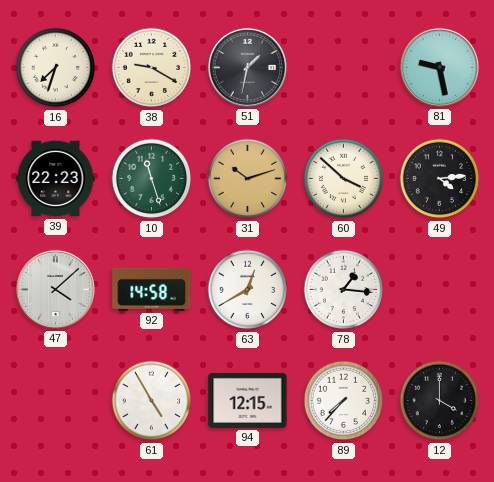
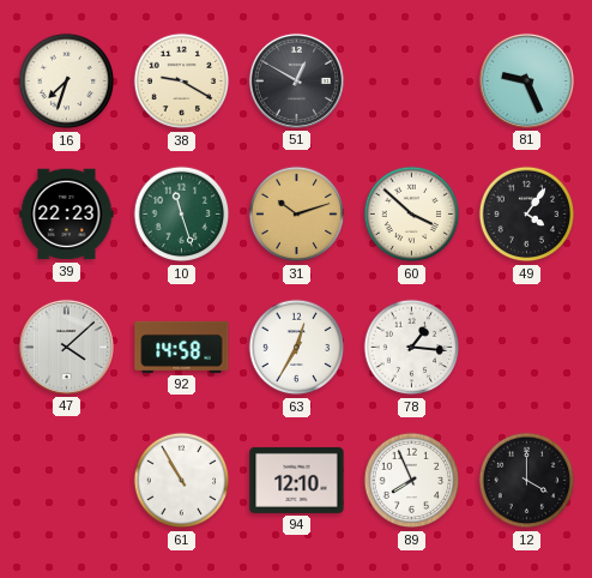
51: 1:32 -> 12:50
81: 9:28 -> 9:26
49: 4:14 -> 4:06
63: 12:40 -> 12:35
61: 4:55 -> 10:55
94: 12:15 -> 12:10
89: 7:37 -> 7:56
